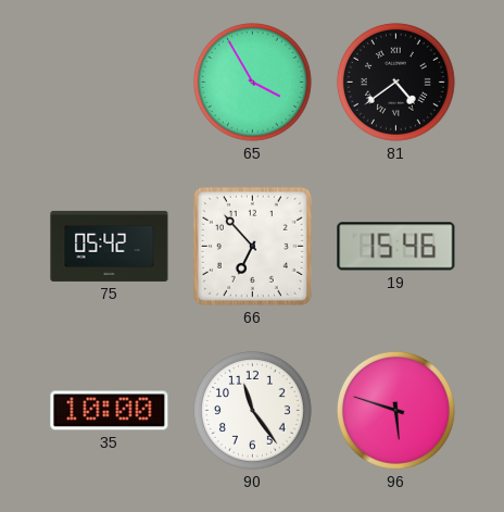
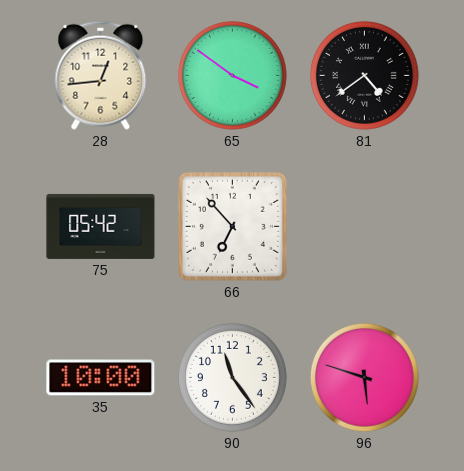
28: none -> 12:44
65: 3:55 -> 3:51
19: 15:46 -> none
